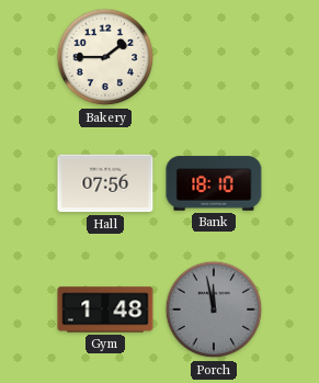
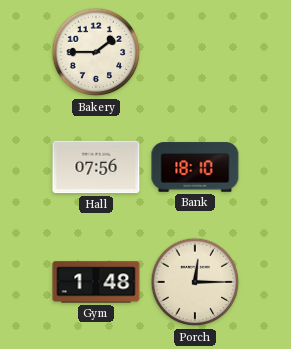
Porch: 11:58 -> 12:15
Porch dial: grey -> cream
